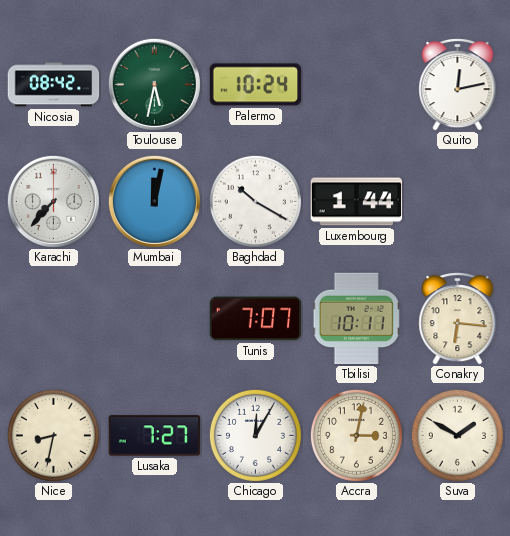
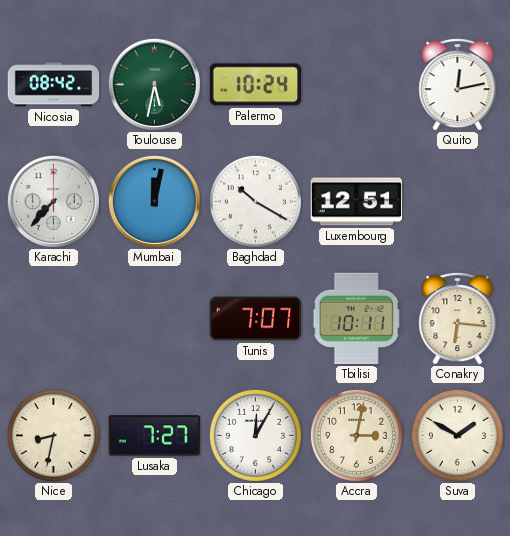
Luxembourg: 1:44 -> 12:51
